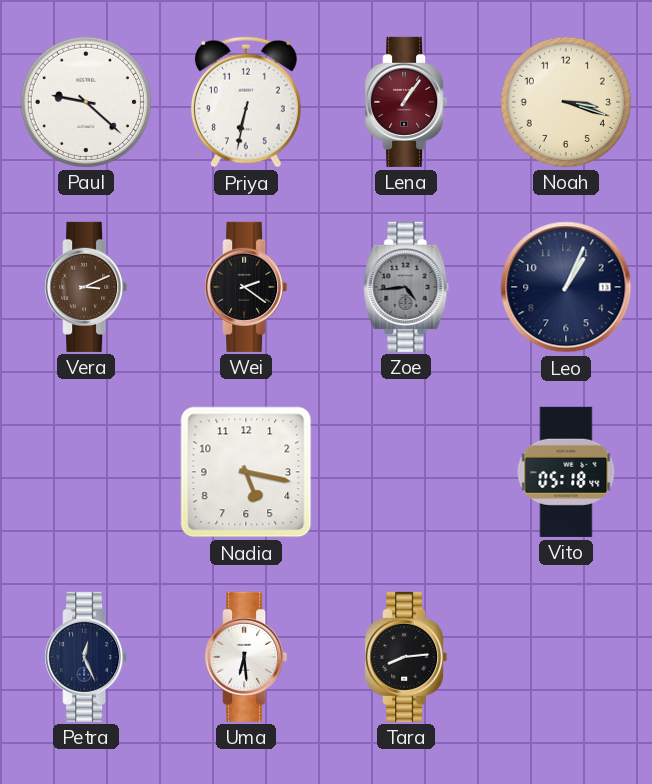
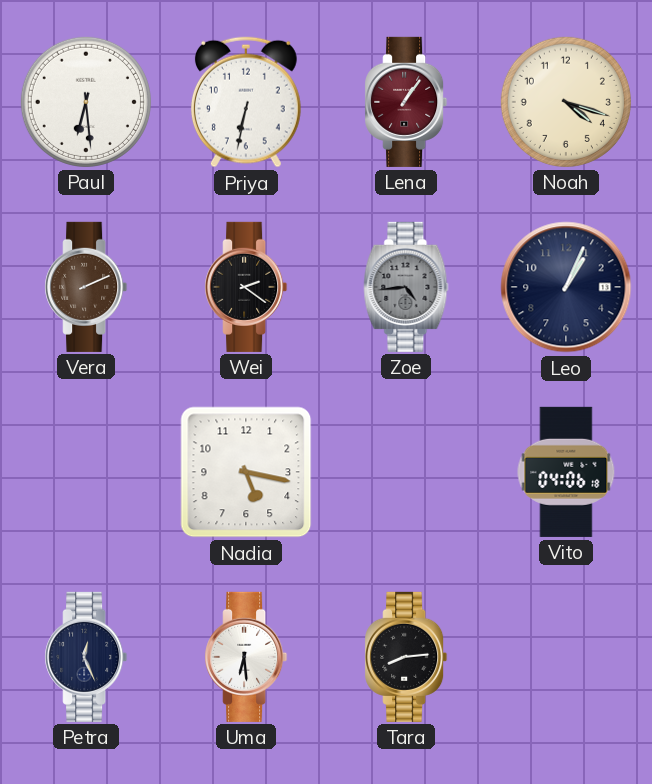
Paul: 9:22 -> 6:29
Noah: 3:18 -> 4:18
Vera: 3:11 -> 2:11
Vito: 05:18 -> 04:06
